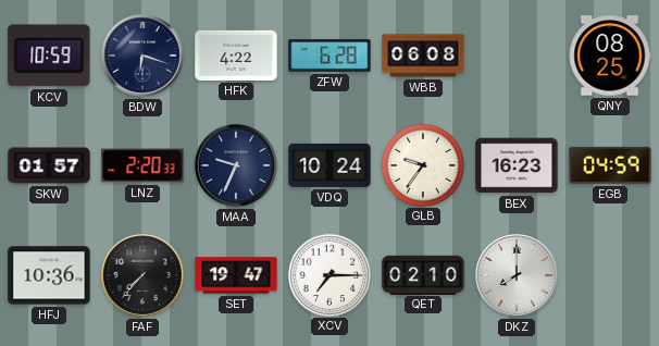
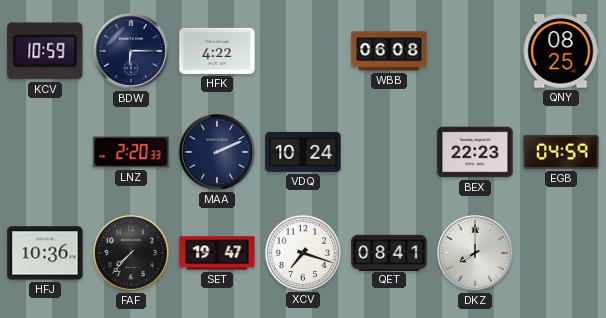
BDW: 6:18 -> 6:15
ZFW: 6:28 -> none
SKW: 01:57 -> none
MAA: 9:34 -> 2:11
GLB: 9:36 -> none
BEX: 16:23 -> 22:23
XCV: 7:15 -> 7:18
QET: 02:10 -> 08:41
